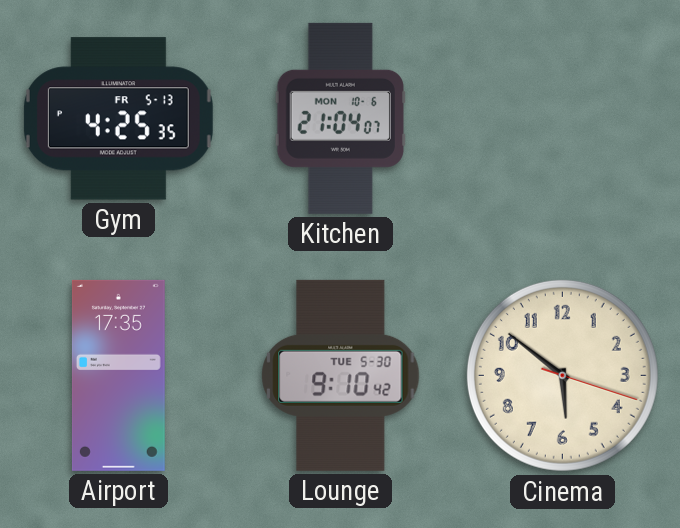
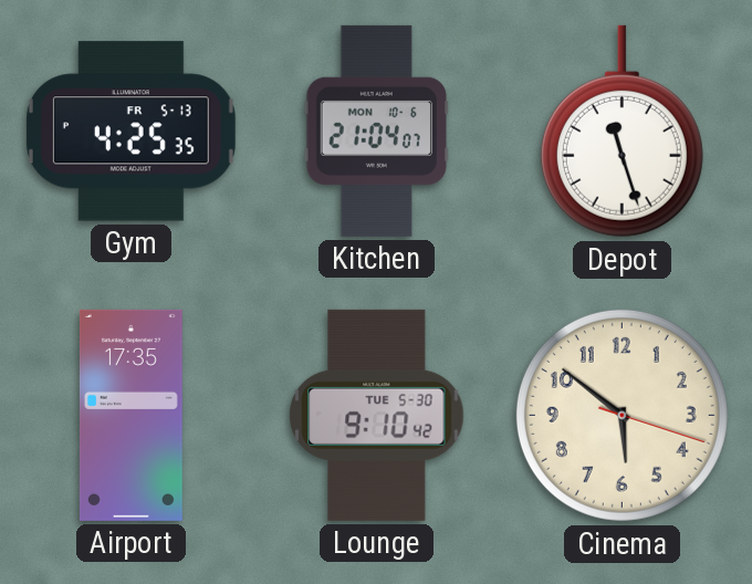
Depot: none -> 11:27
